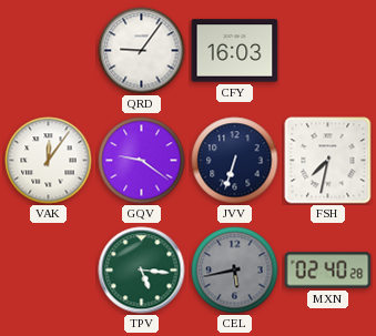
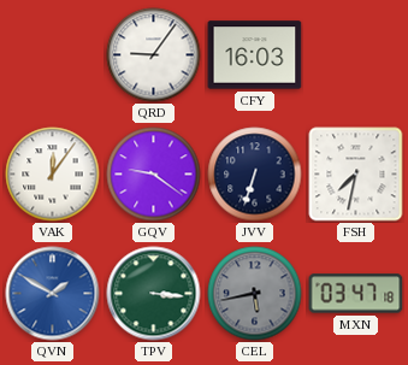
QVN: none -> 1:50
TPV: 5:16 -> 3:16
MXN: 02:40 -> 03:47
